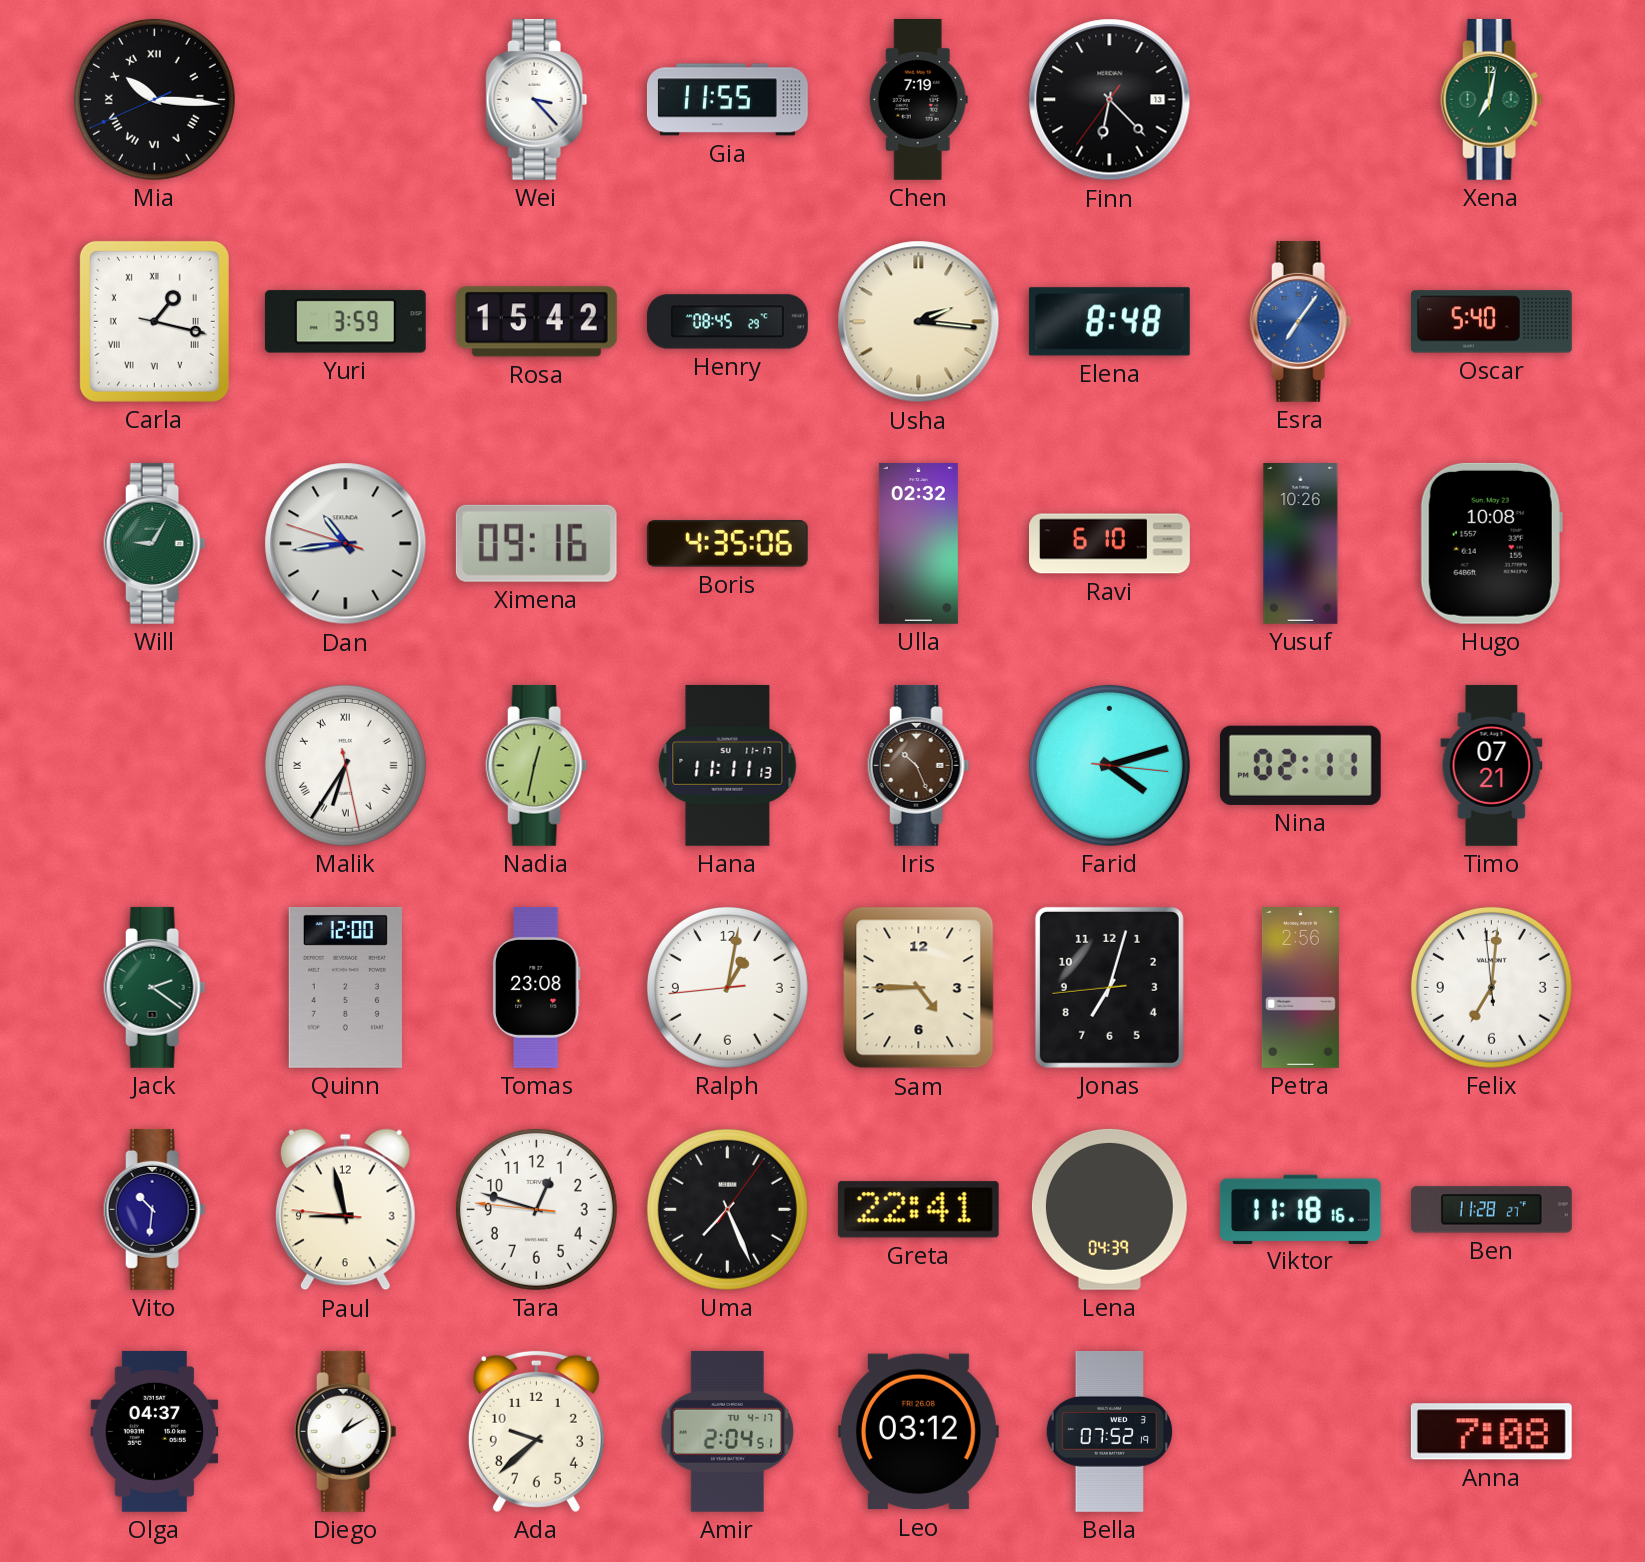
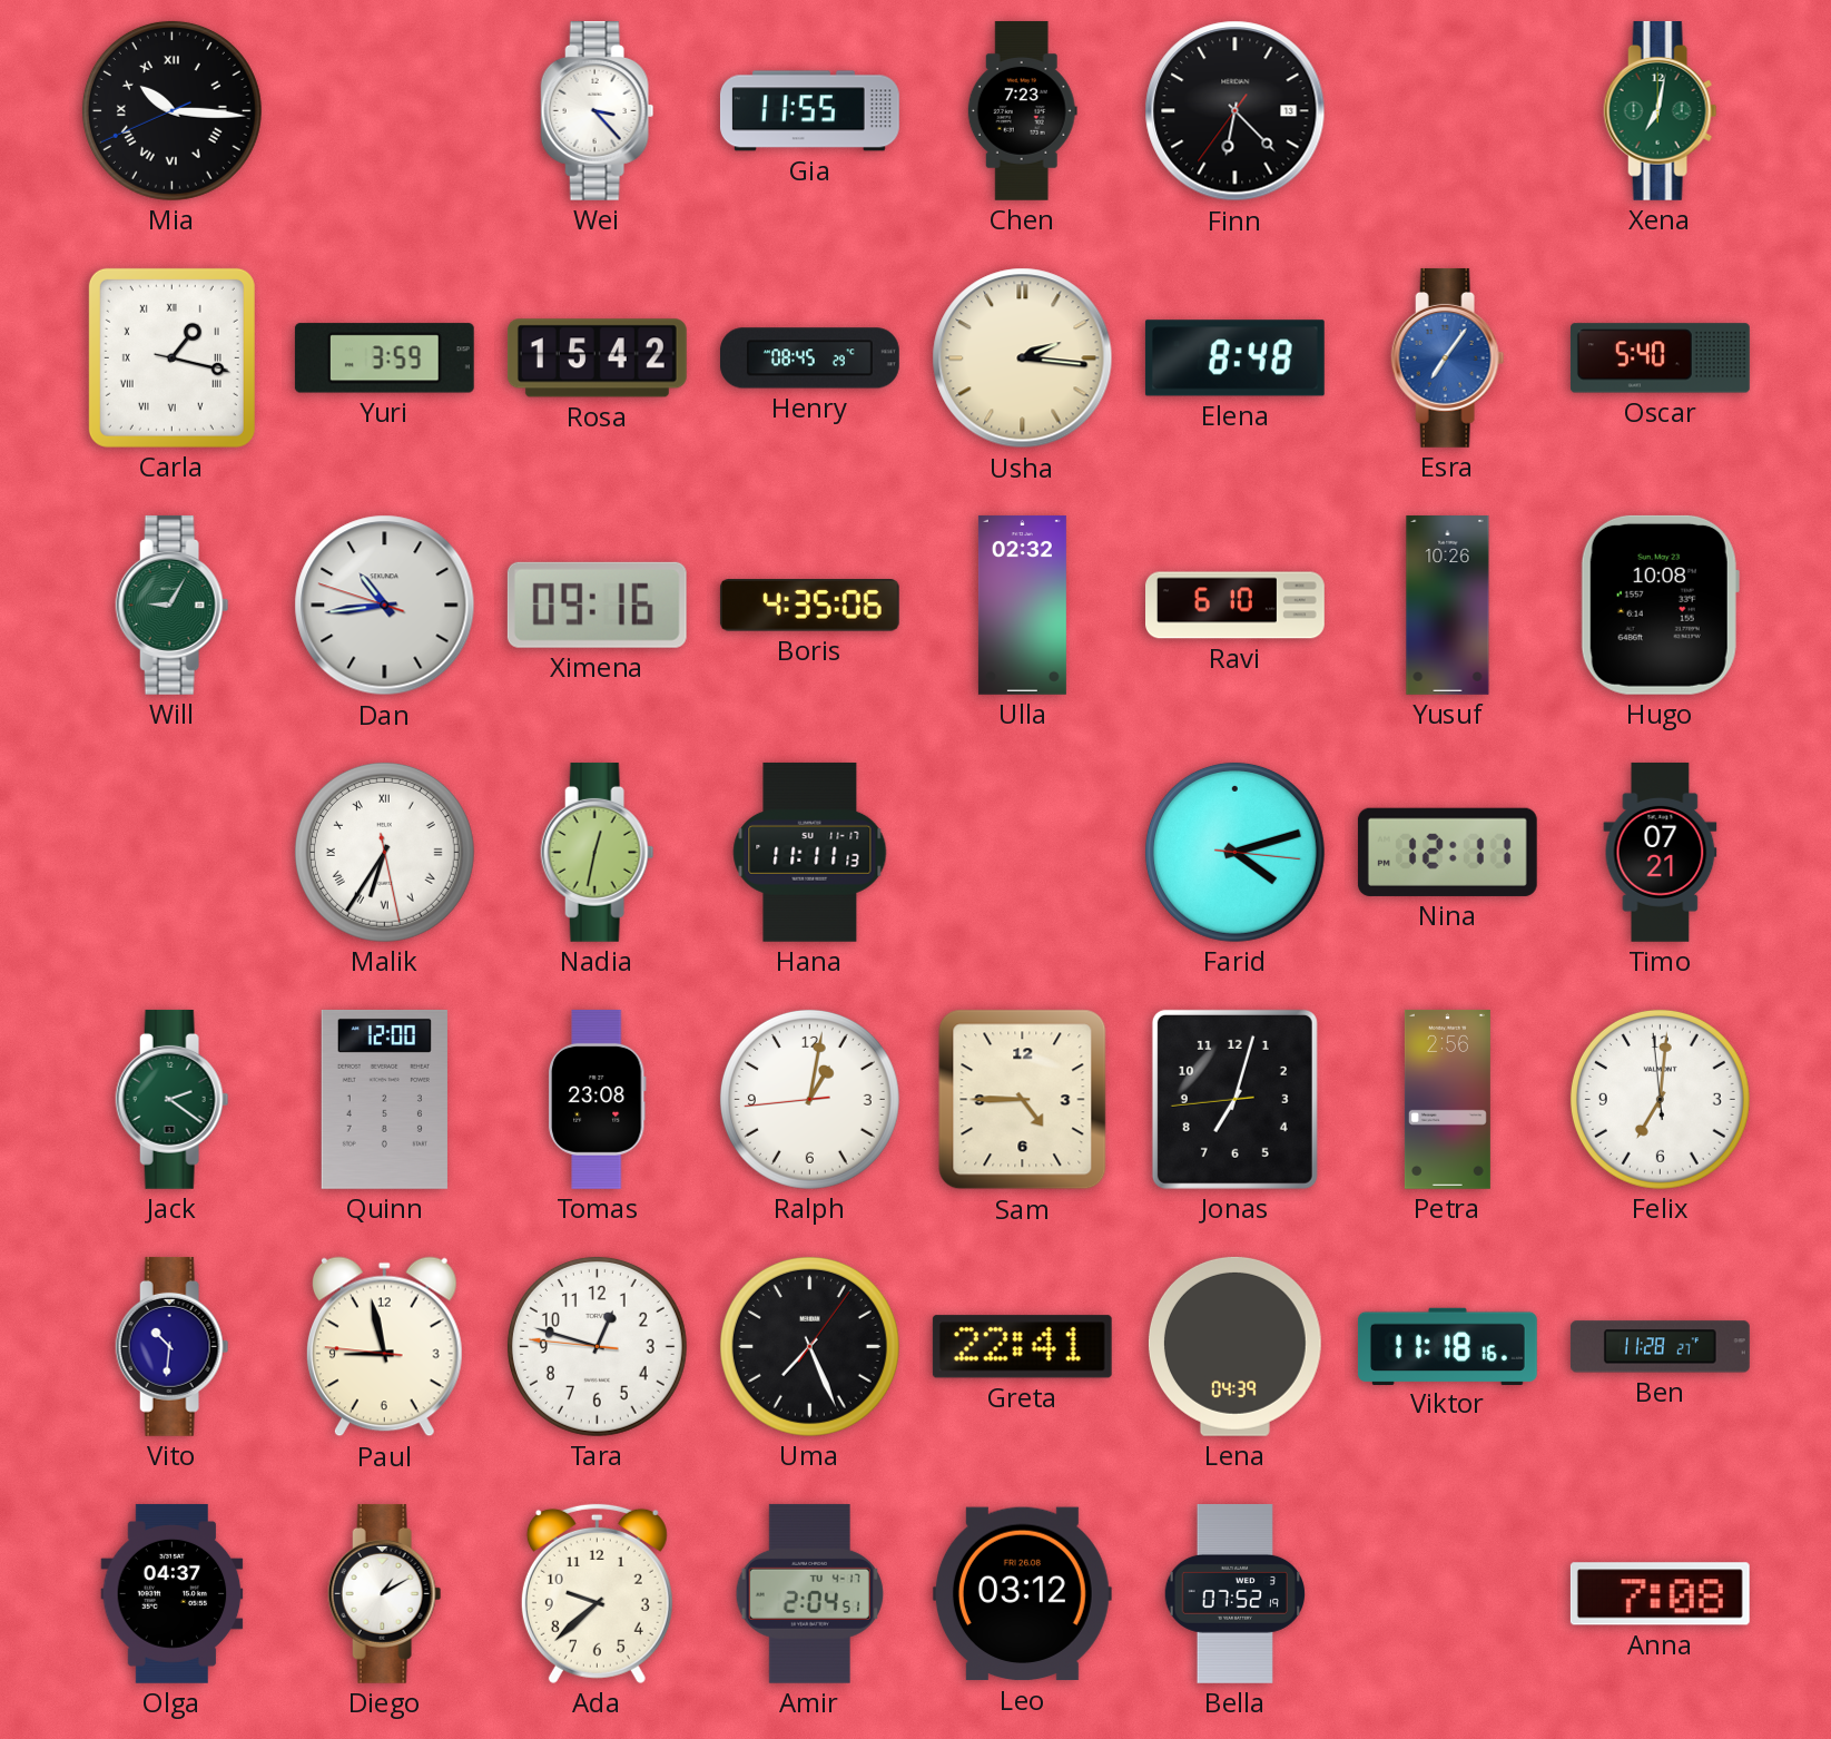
Chen: 7:19 -> 7:23
Iris: 10:26 -> none
Nina: 02:11 -> 12:11
